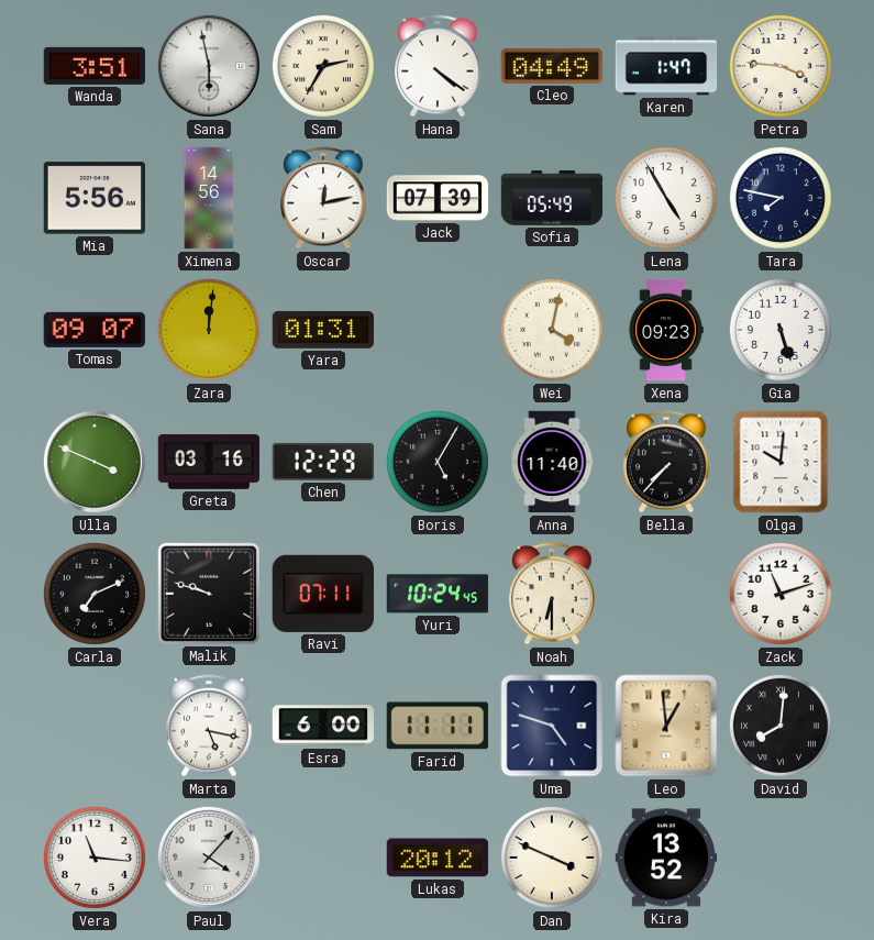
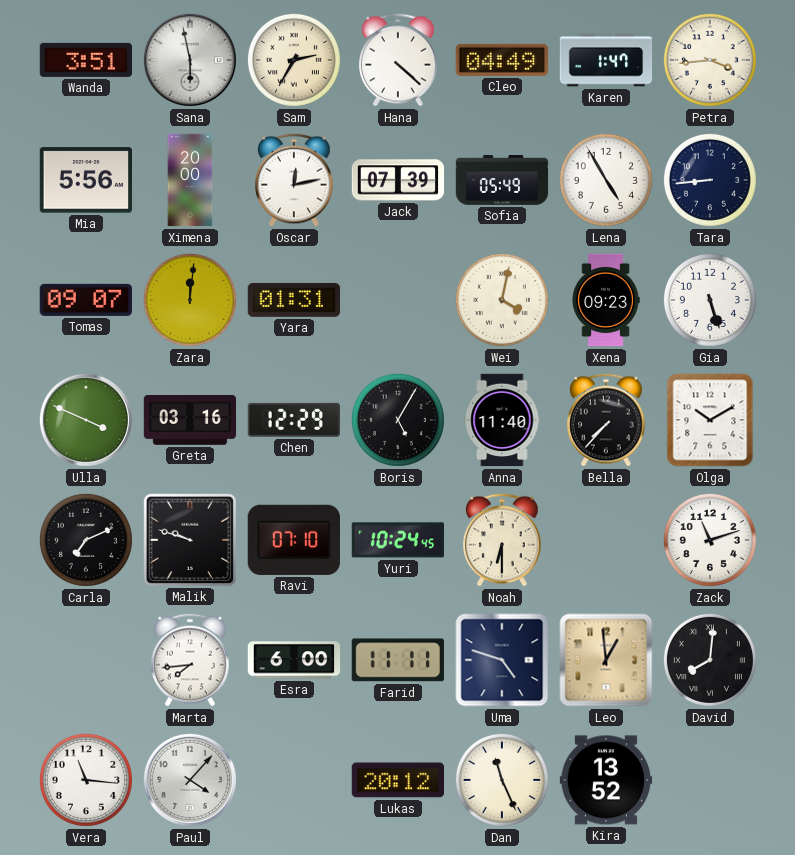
Hana: 4:21 -> 4:22
Petra: 3:46 -> 3:44
Ximena: 14:56 -> 20:00
Tara: 7:47 -> 8:44
Olga: 10:01 -> 10:10
Ravi: 07:11 -> 07:10
Marta: 5:17 -> 7:44
Dan: 3:49 -> 11:26
